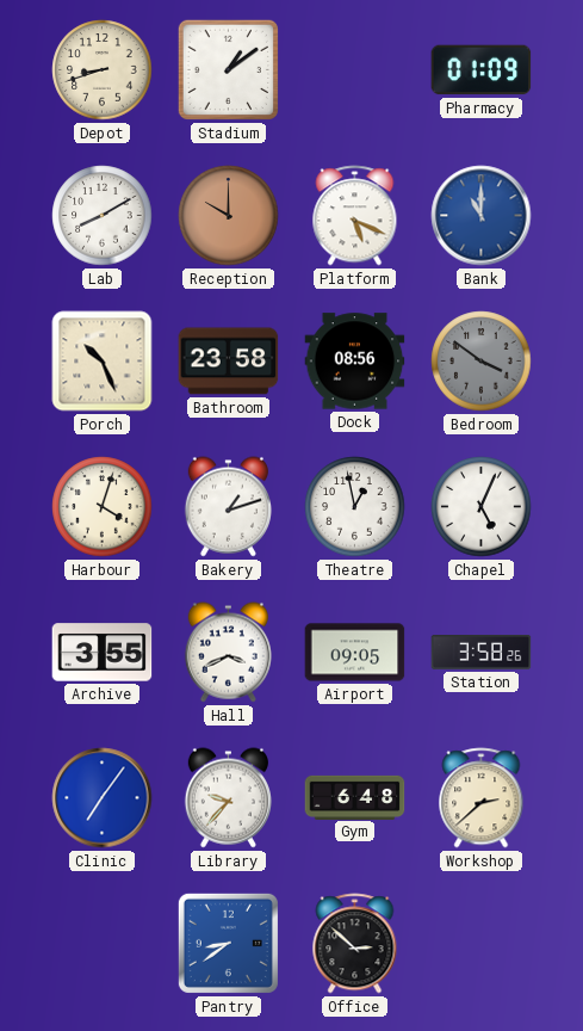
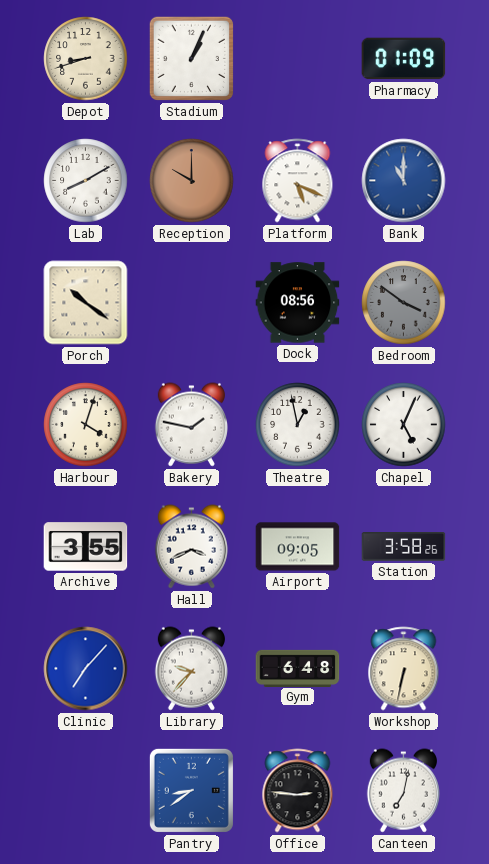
Stadium: 1:09 -> 1:04
Porch: 10:26 -> 10:21
Bathroom: 23:58 -> none
Bakery: 1:12 -> 1:47
Clinic: 7:06 -> 7:07
Workshop: 2:38 -> 6:32
Office: 2:52 -> 2:46
Canteen: none -> 7:02
